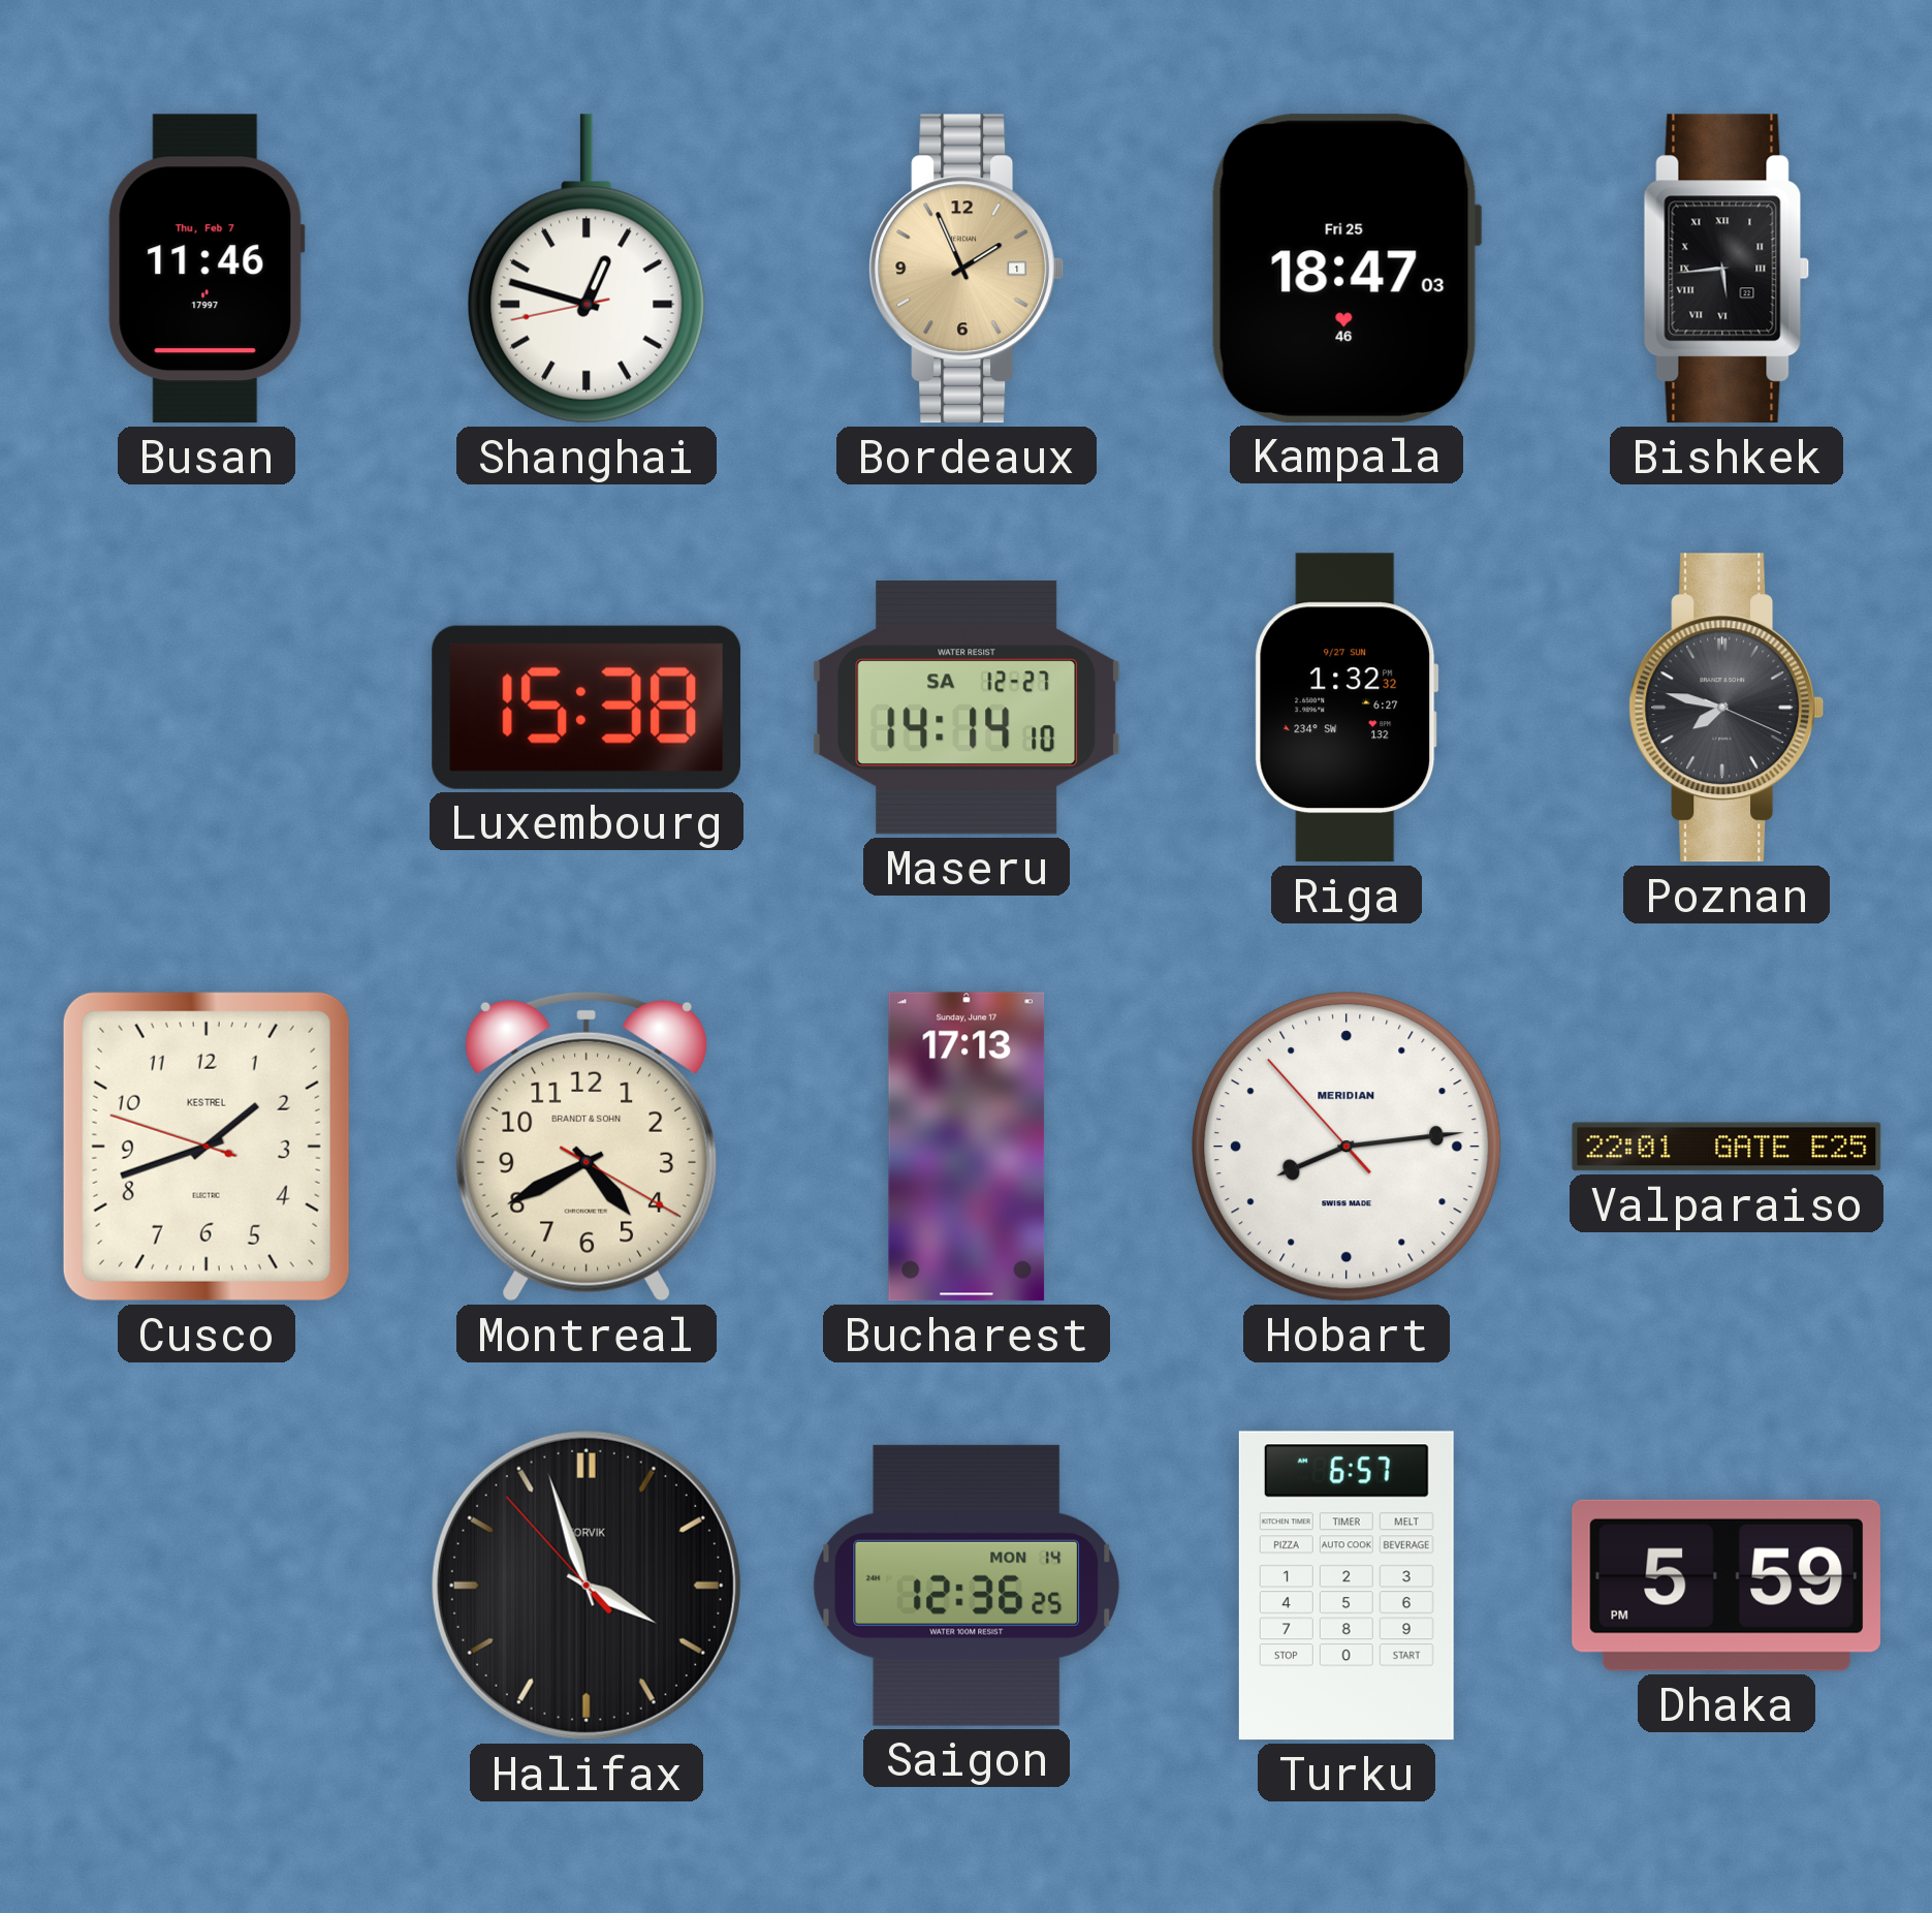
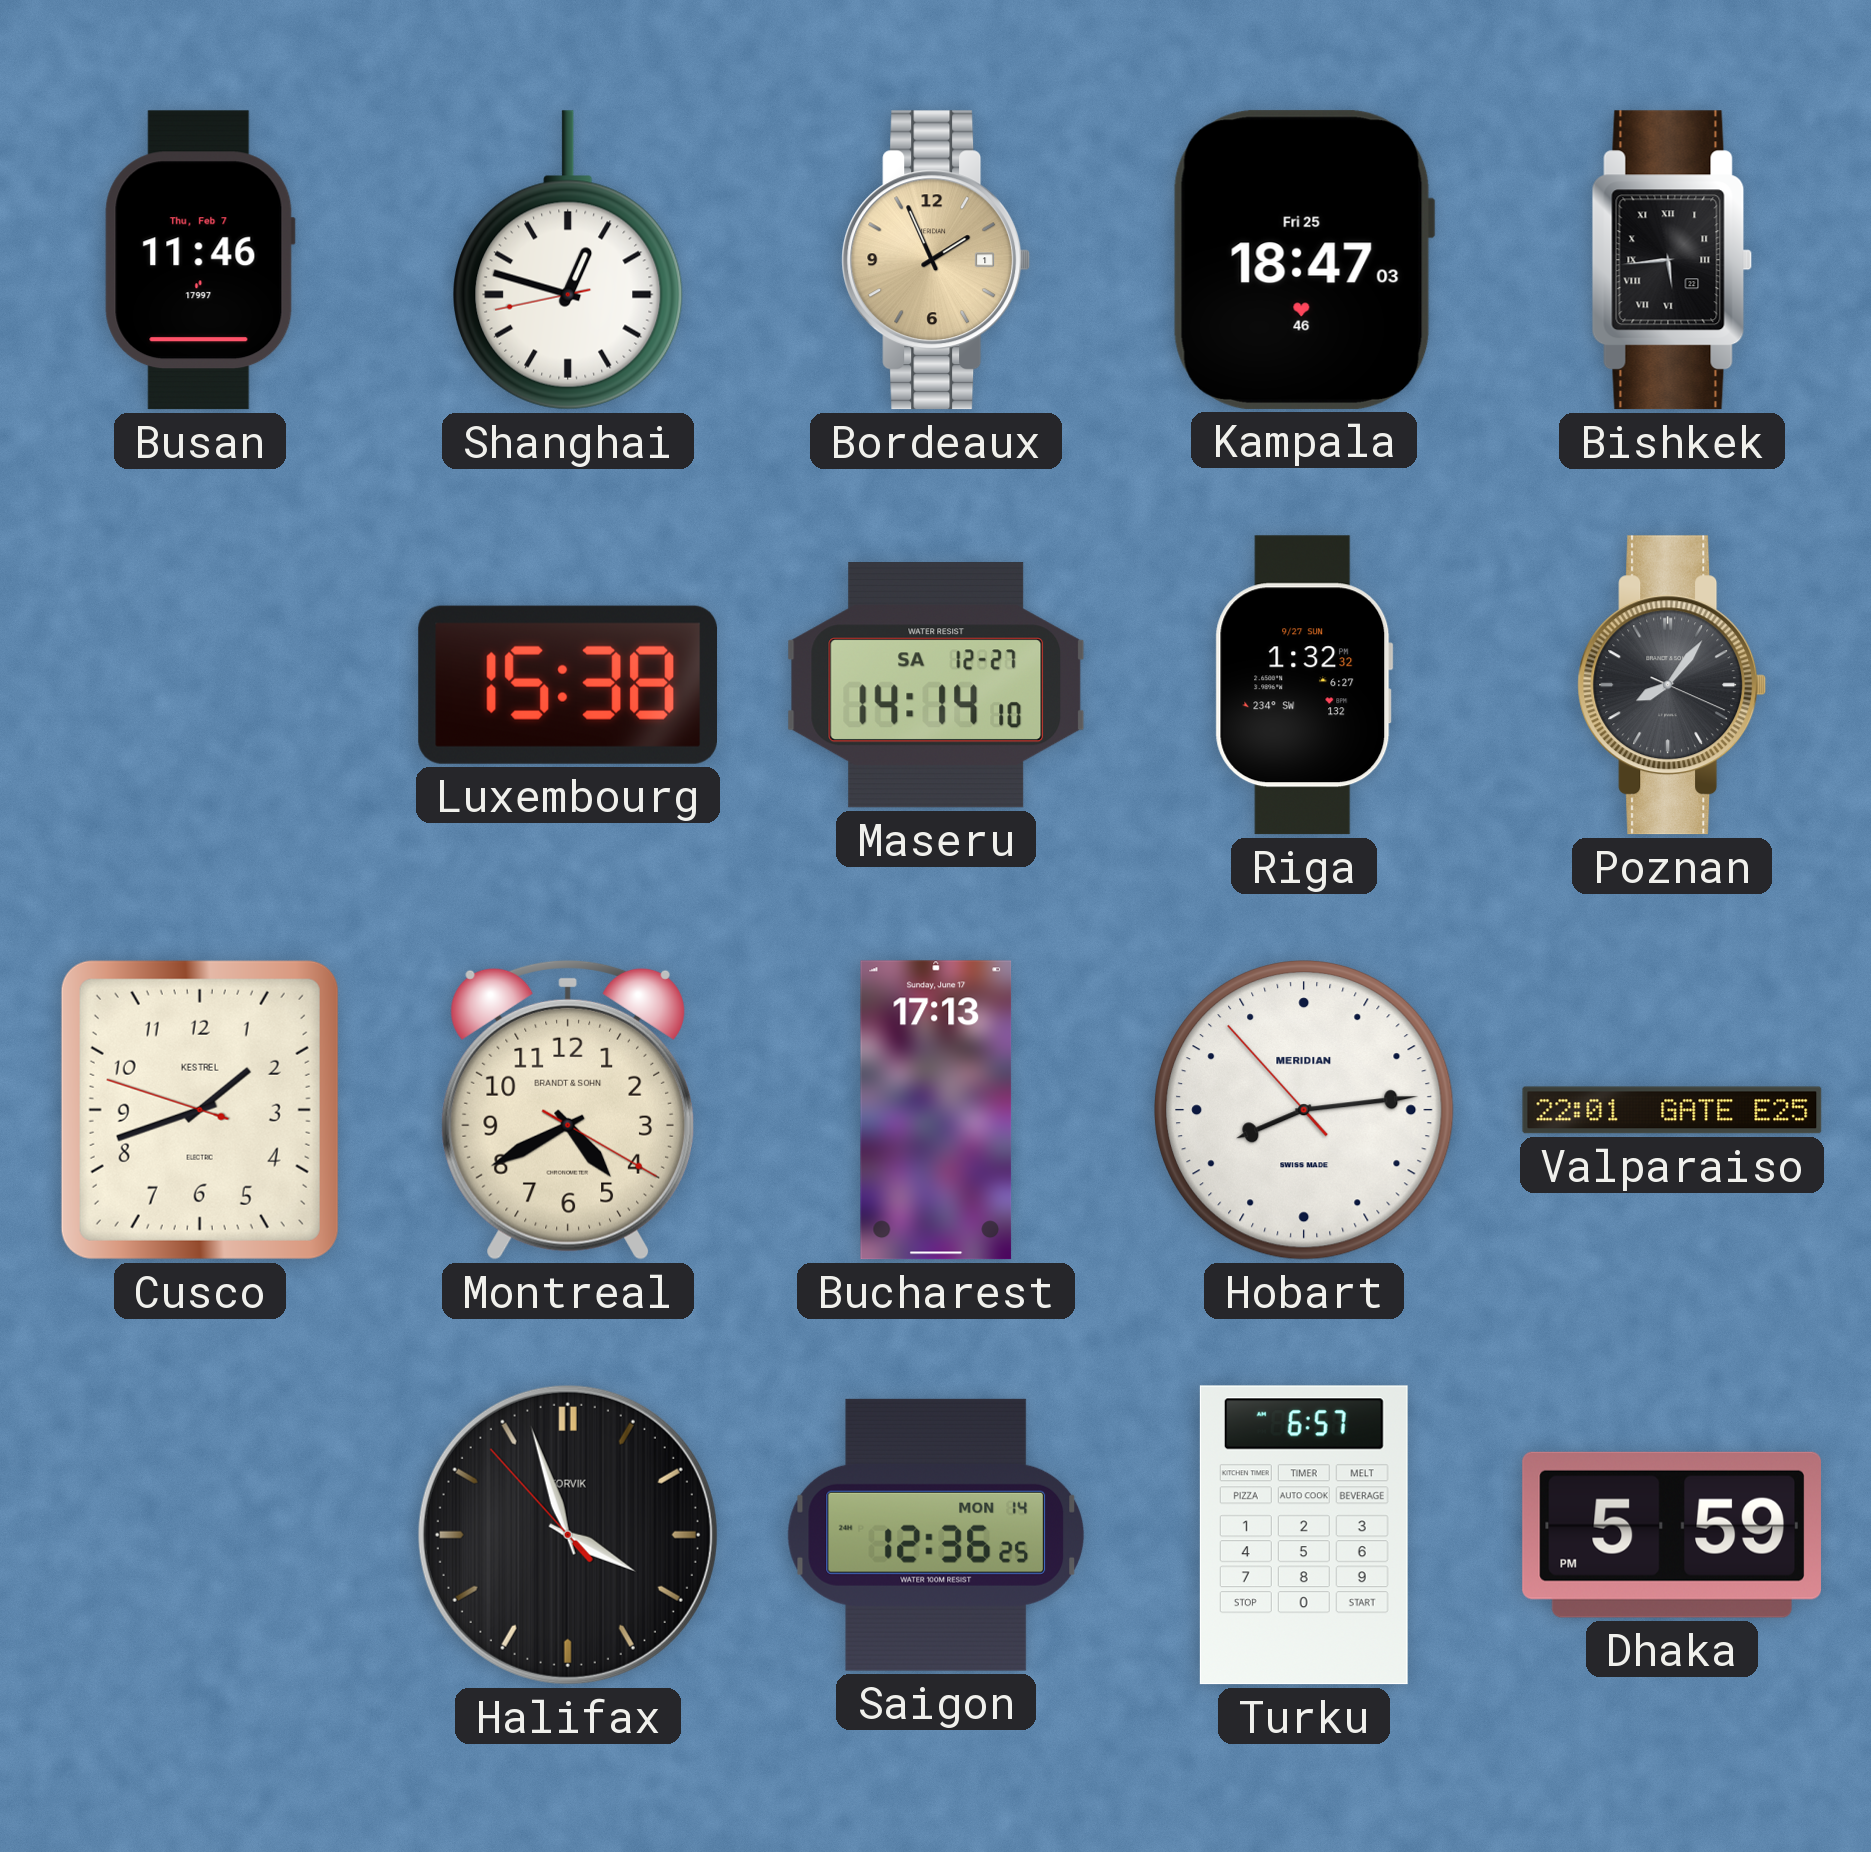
Poznan: 7:47 -> 8:06
